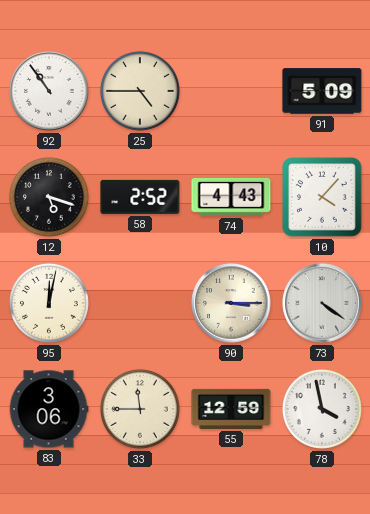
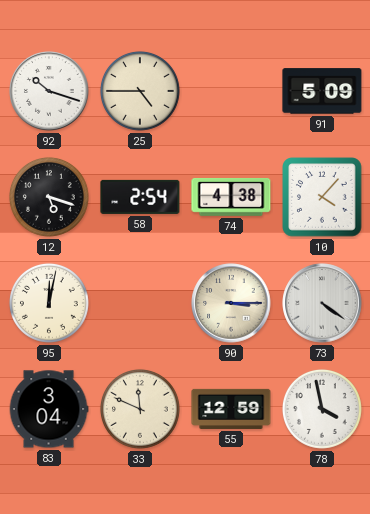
92: 10:54 -> 10:18
58: 2:52 -> 2:54
74: 4:43 -> 4:38
83: 3:06 -> 3:04
33: 11:45 -> 11:49
